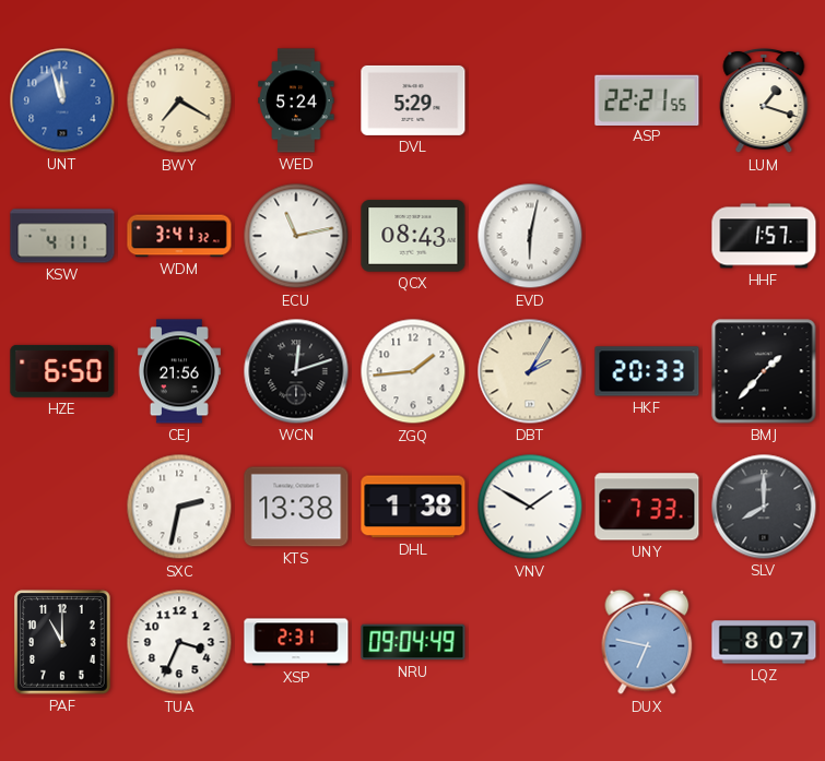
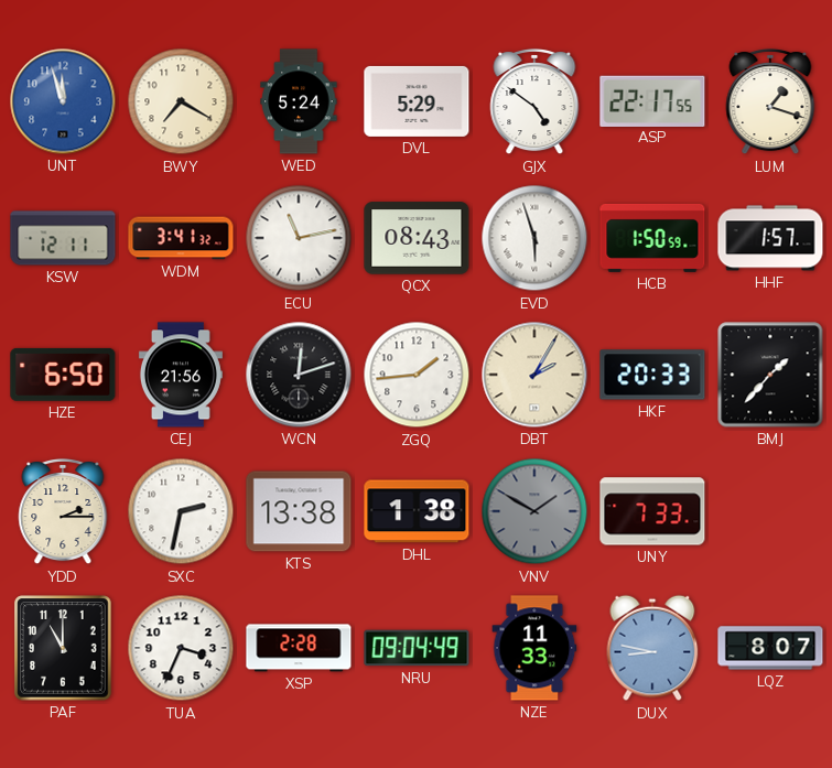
GJX: none -> 4:51
ASP: 22:21 -> 22:17
KSW: 4:11 -> 12:11
EVD: 6:02 -> 5:57
HCB: none -> 1:50
YDD: none -> 2:15
VNV dial: white -> grey
SLV: 8:00 -> none
XSP: 2:31 -> 2:28
NZE: none -> 11:33
DUX: 6:47 -> 8:47
